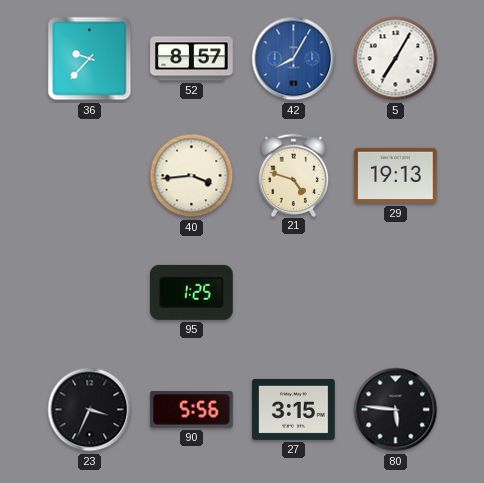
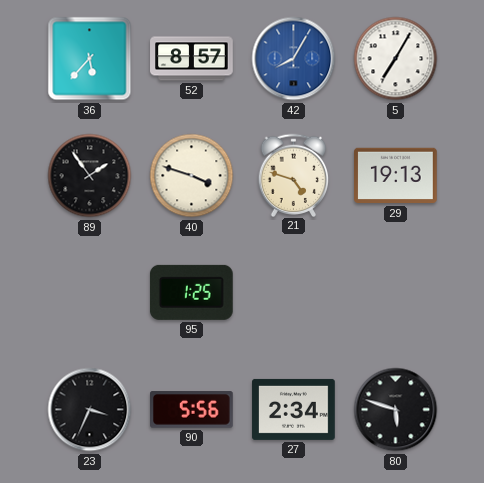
36: 9:37 -> 5:37
89: none -> 1:54
40: 3:44 -> 3:48
27: 3:15 -> 2:34
80: 5:46 -> 5:48
